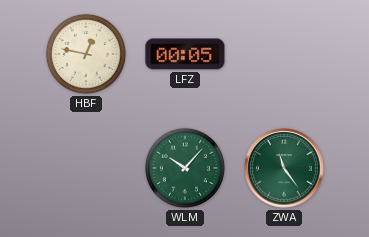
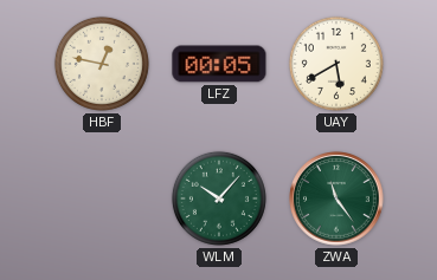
UAY: none -> 5:40
